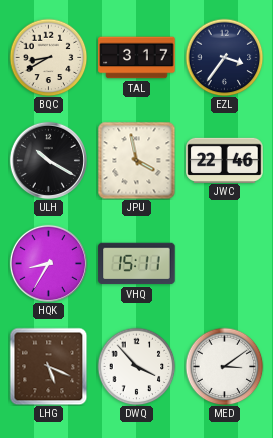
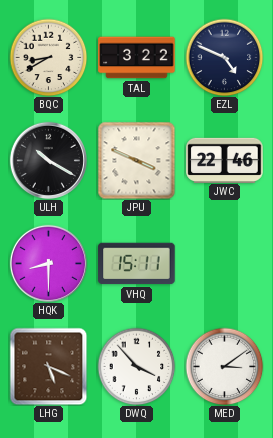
TAL: 3:17 -> 3:22
EZL: 3:36 -> 4:49
JPU: 3:58 -> 3:49
HQK: 8:35 -> 8:30
